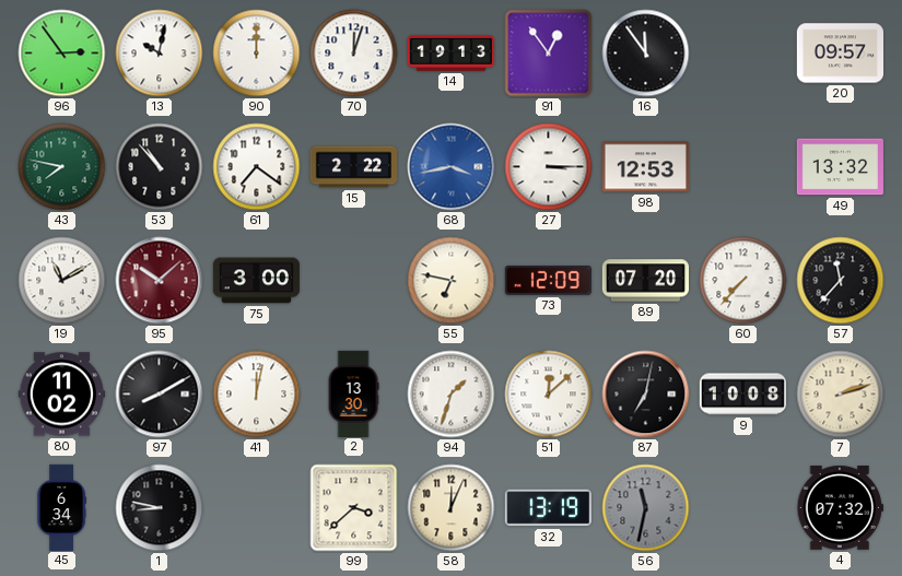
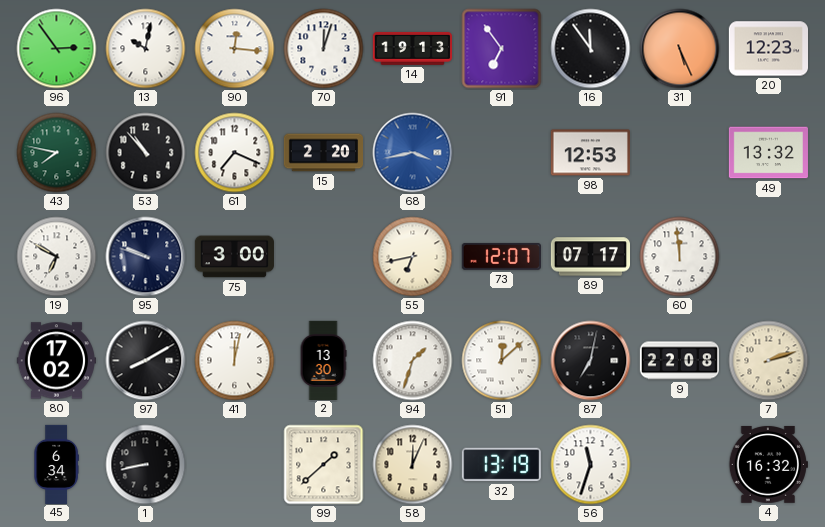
90: 12:00 -> 12:16
91: 12:54 -> 6:54
31: none -> 5:26
20: 09:57 -> 12:23
61: 7:21 -> 7:19
15: 2:22 -> 2:20
27: 3:15 -> none
19: 11:10 -> 6:50
95: 10:08 -> 9:48
95 dial: burgundy -> navy
55: 6:47 -> 6:43
73: 12:09 -> 12:07
89: 07:20 -> 07:17
60: 7:37 -> 11:59
57: 11:37 -> none
80: 11:02 -> 17:02
9: 10:08 -> 22:08
1: 8:47 -> 8:43
99: 3:38 -> 1:38
56: 11:32 -> 11:33
56 dial: grey -> white
4: 07:32 -> 16:32
